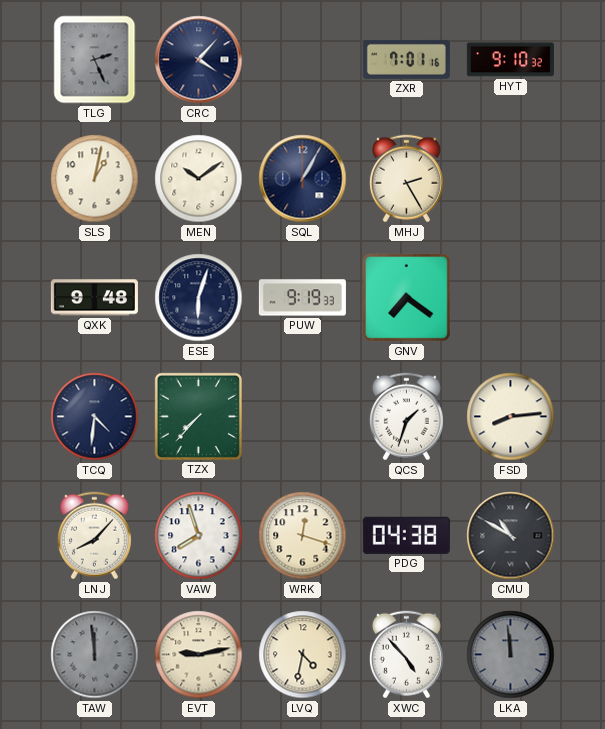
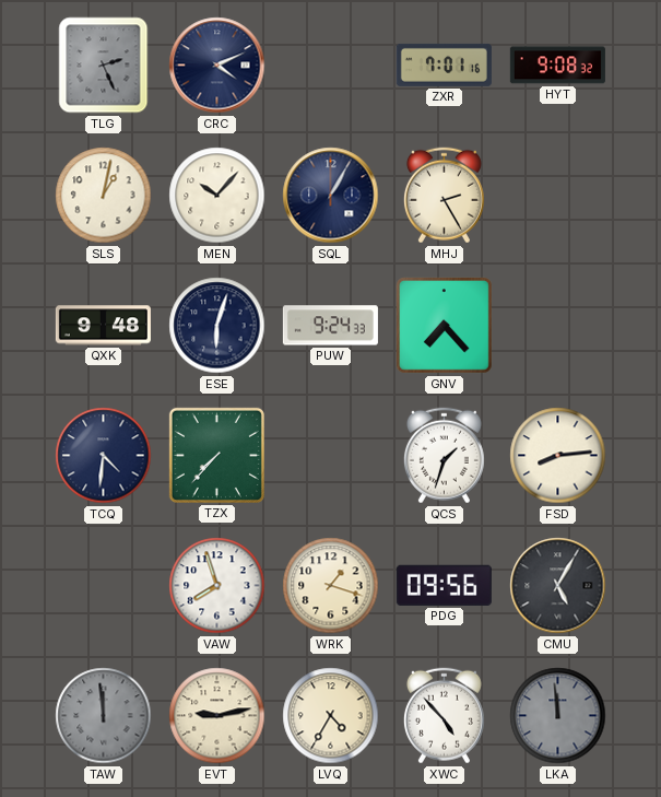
CRC: 4:07 -> 4:11
HYT: 9:10 -> 9:08
MEN: 10:09 -> 10:07
PUW: 9:19 -> 9:24
GNV: 7:21 -> 7:23
LNJ: 8:07 -> none
WRK: 12:18 -> 1:18
PDG: 04:38 -> 09:56
CMU: 10:50 -> 5:05
LVQ: 4:32 -> 4:35
